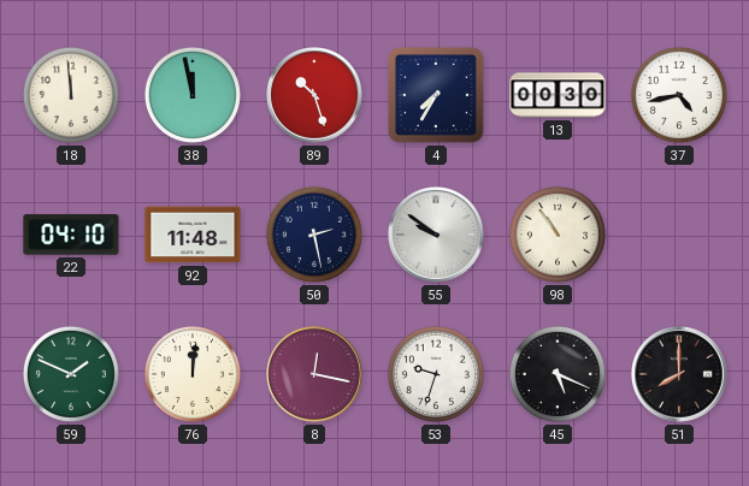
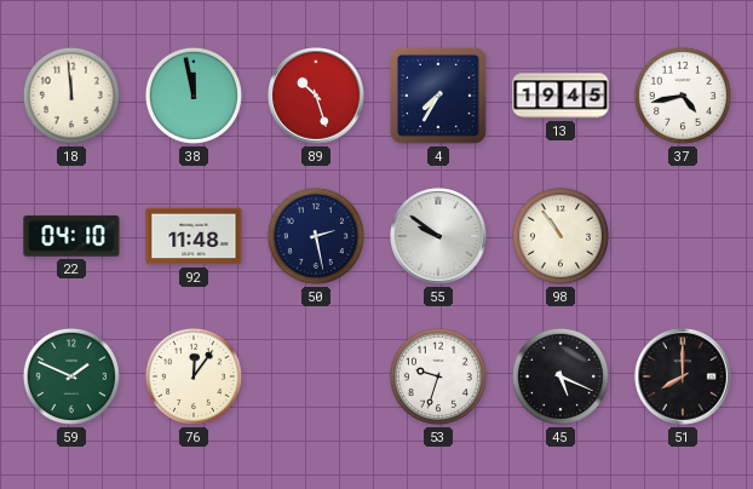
13: 00:30 -> 19:45
76: 12:01 -> 12:06
8: 12:17 -> none
